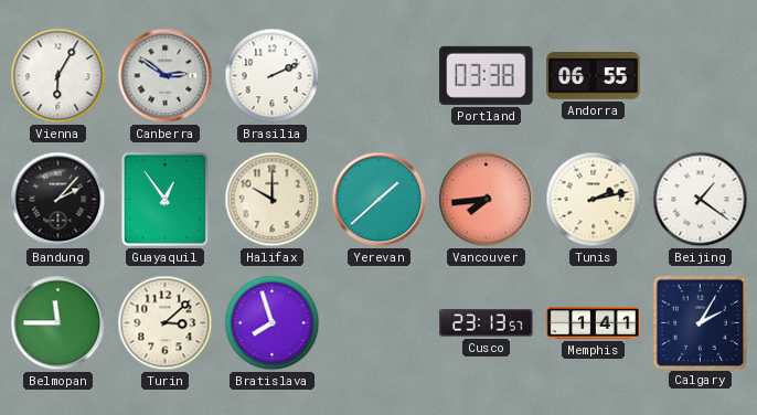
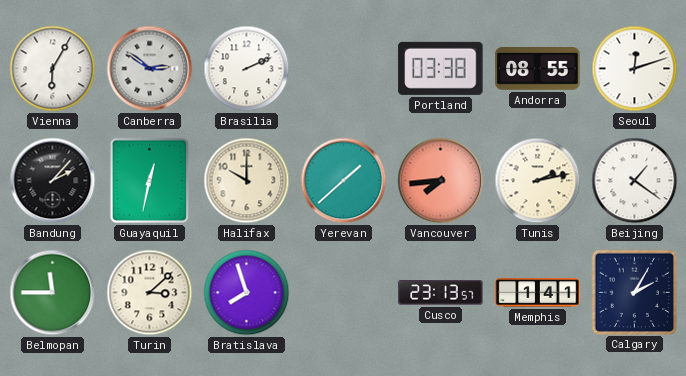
Andorra: 06:55 -> 08:55
Seoul: none -> 12:12
Guayaquil: 12:54 -> 12:32
